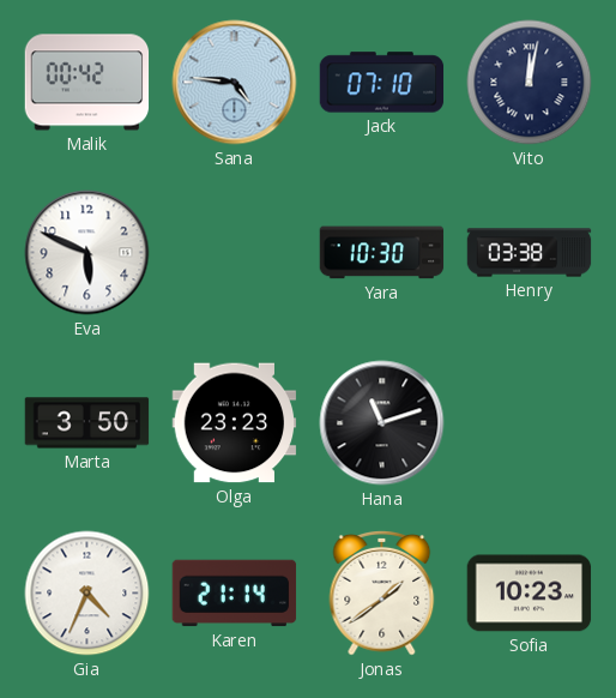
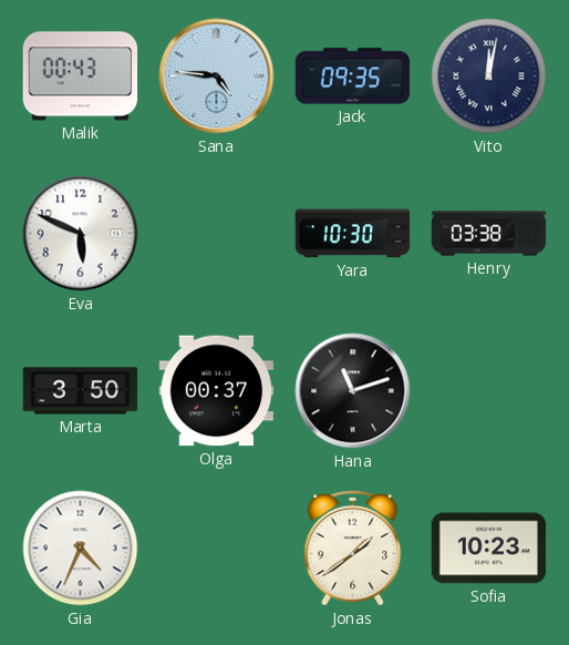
Malik: 00:42 -> 00:43
Jack: 07:10 -> 09:35
Olga: 23:23 -> 00:37
Karen: 21:14 -> none
